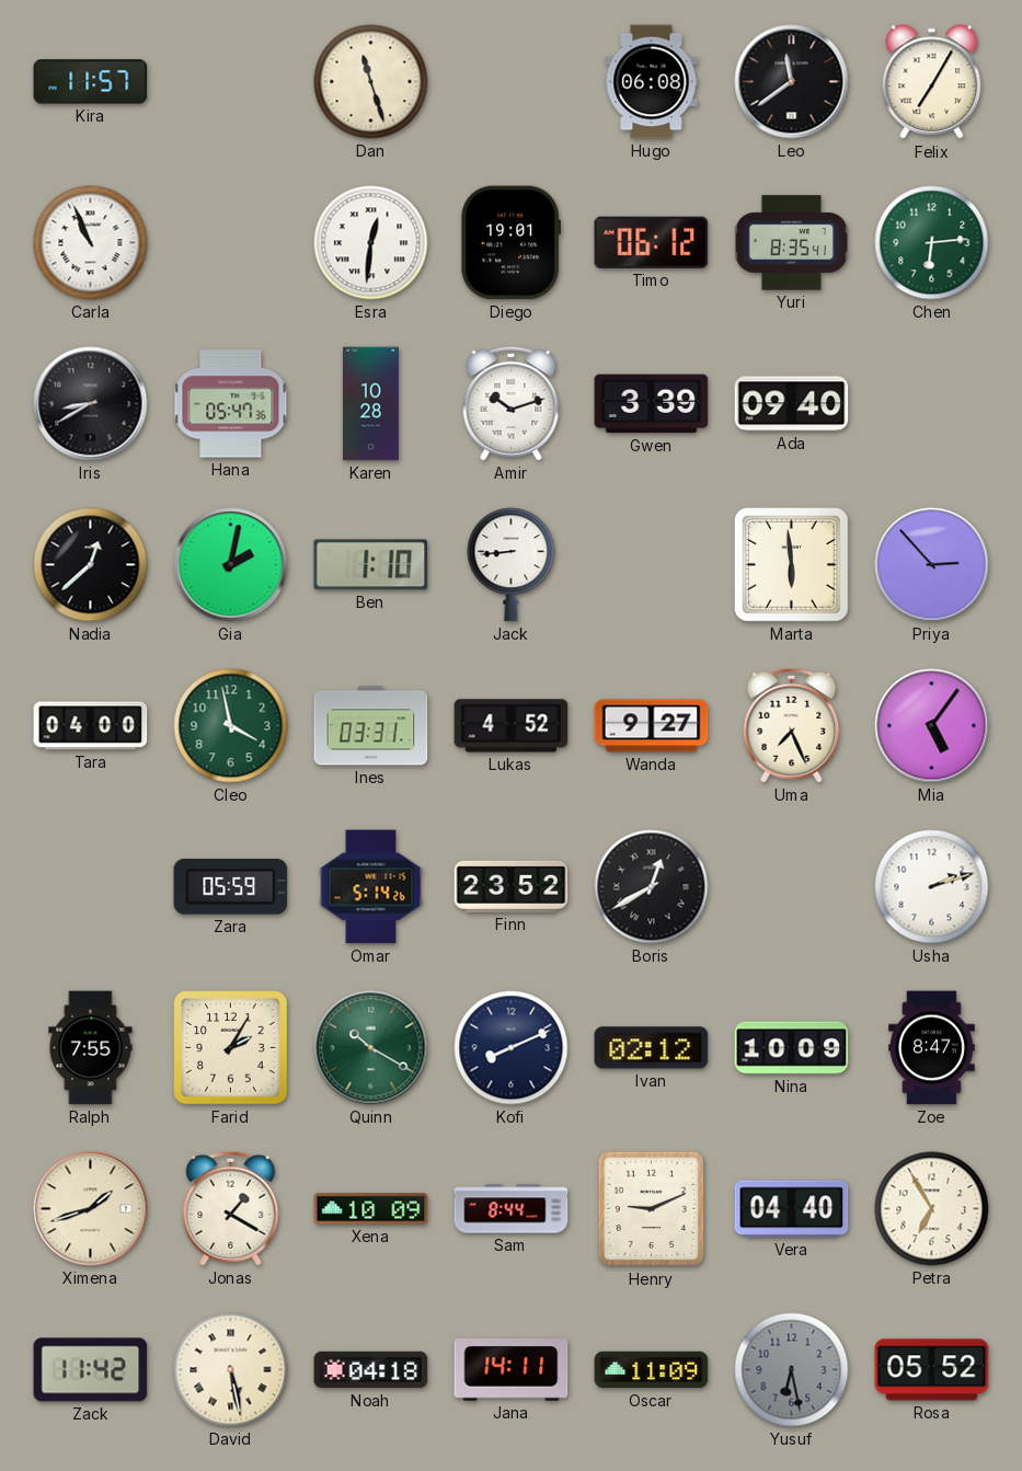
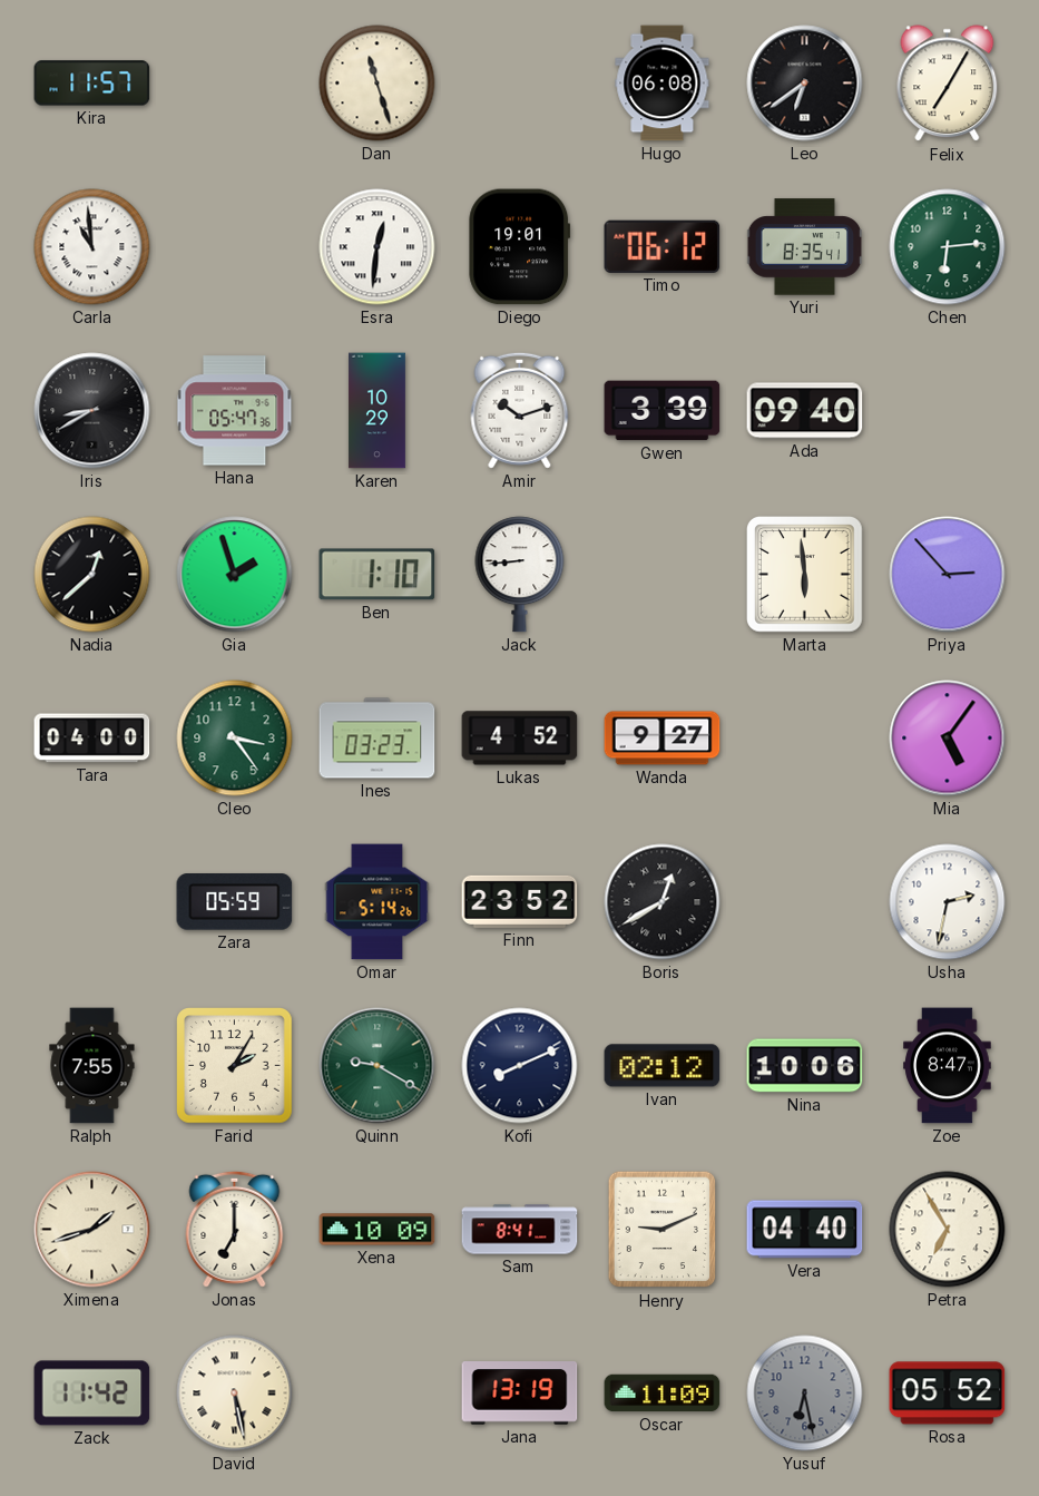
Leo: 11:39 -> 6:39
Carla: 10:56 -> 10:59
Karen: 10:28 -> 10:29
Gia: 2:02 -> 1:57
Cleo: 3:58 -> 3:24
Ines: 03:31 -> 03:23
Uma: 7:26 -> none
Usha: 2:12 -> 2:32
Quinn: 10:20 -> 9:20
Nina: 10:09 -> 10:06
Jonas: 1:20 -> 7:00
Sam: 8:44 -> 8:41
Noah: 04:18 -> none
Jana: 14:11 -> 13:19
